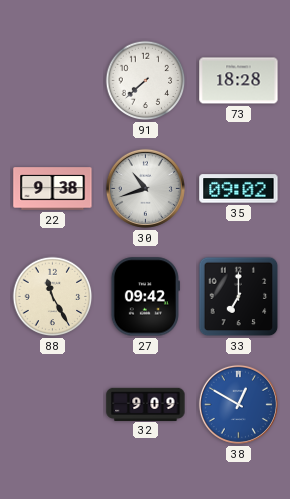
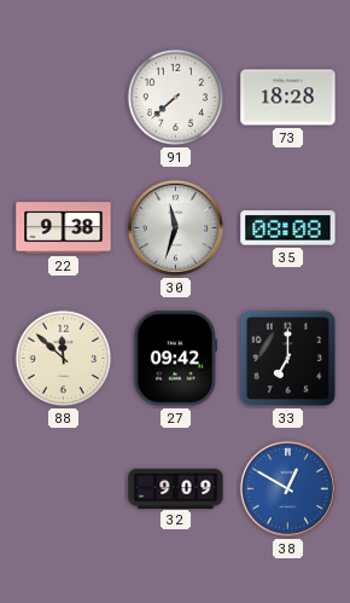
30: 10:42 -> 11:33
35: 09:02 -> 08:08
88: 11:25 -> 11:52
